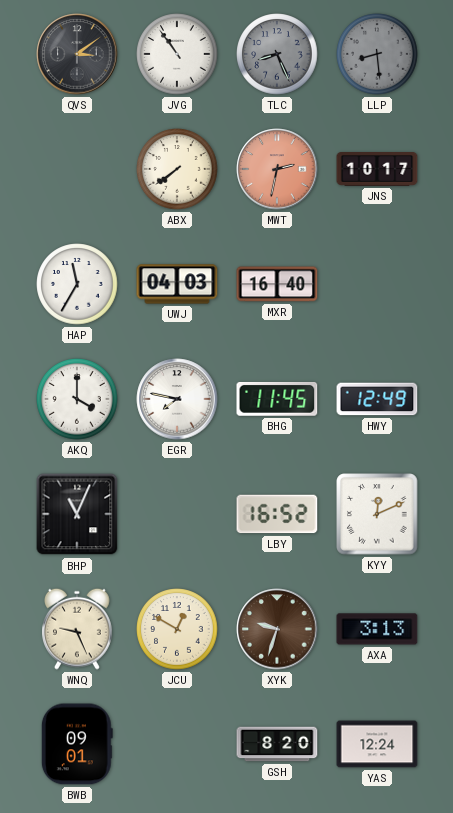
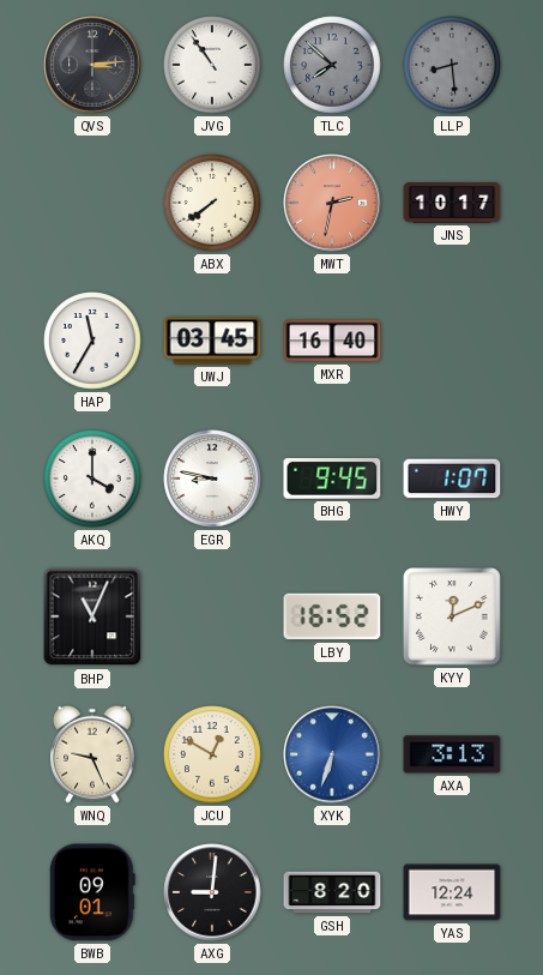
QVS: 3:09 -> 3:14
TLC: 8:26 -> 7:52
UWJ: 04:03 -> 03:45
EGR: 7:47 -> 8:47
BHG: 11:45 -> 9:45
HWY: 12:49 -> 1:07
XYK: 9:33 -> 6:33
XYK dial: brown -> blue
AXG: none -> 9:01
